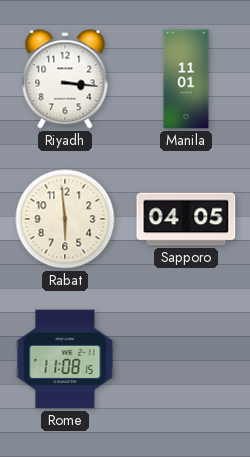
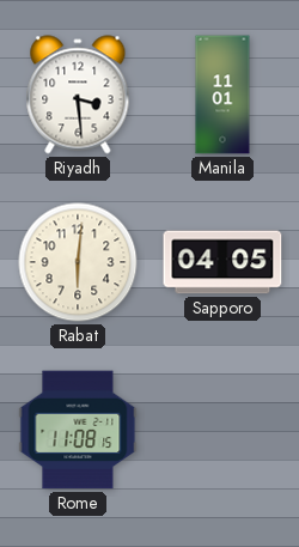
Riyadh: 3:16 -> 3:29
Rabat: 5:59 -> 6:01
